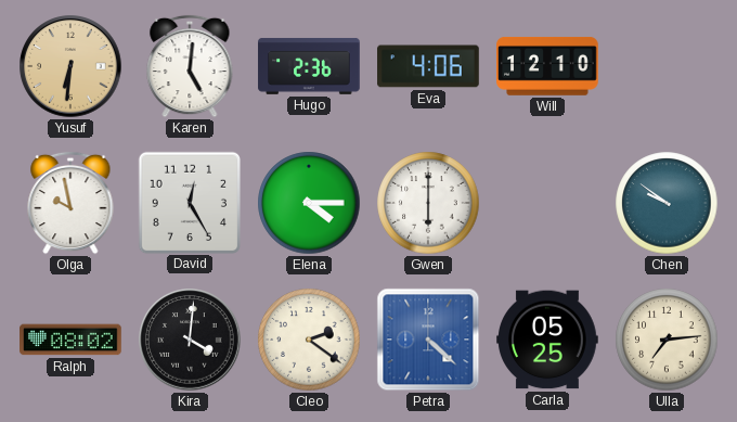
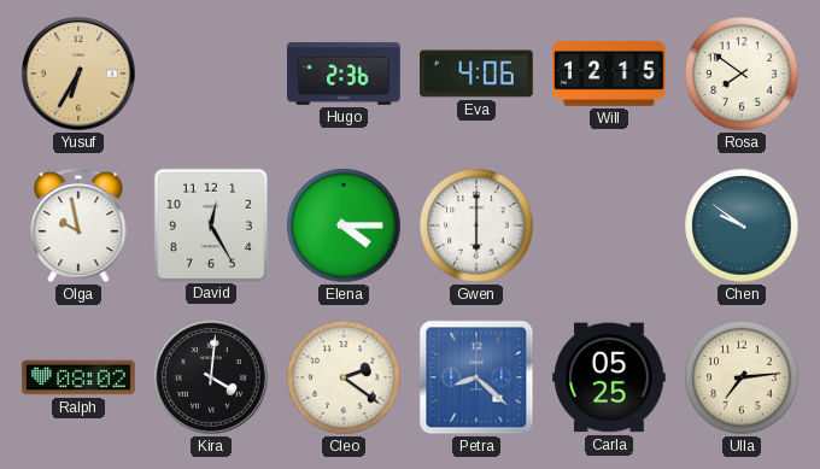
Yusuf: 6:31 -> 6:35
Karen: 5:01 -> none
Will: 12:10 -> 12:15
Rosa: none -> 7:51
Petra: 4:22 -> 8:22
